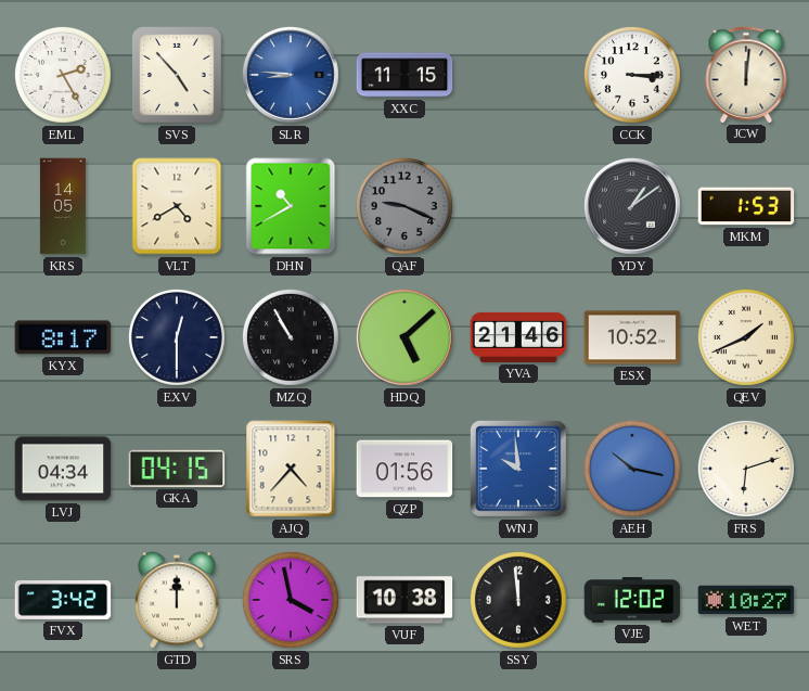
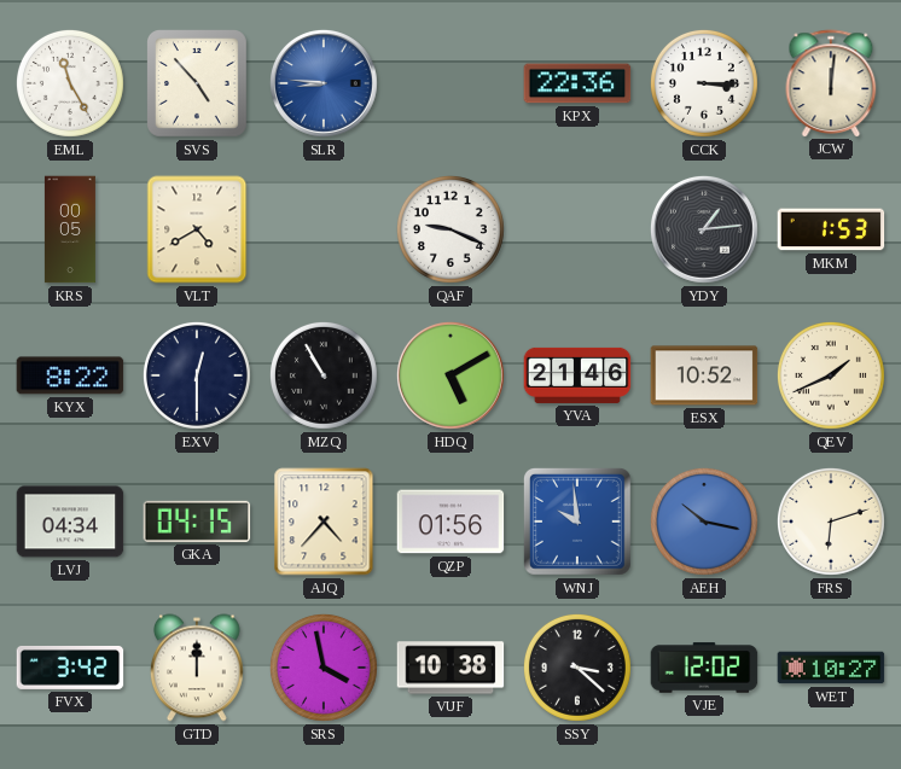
EML: 2:25 -> 11:25
XXC: 11:15 -> none
KPX: none -> 22:36
KRS: 14:05 -> 00:05
DHN: 10:40 -> none
QAF dial: grey -> white
YDY: 1:09 -> 1:14
KYX: 8:17 -> 8:22
HDQ: 5:08 -> 5:10
SSY: 11:59 -> 3:22
